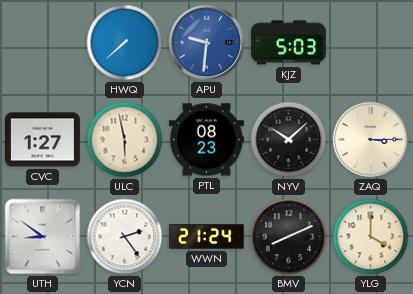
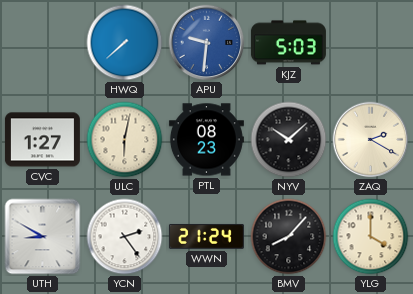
ULC: 5:58 -> 6:02
ZAQ: 3:15 -> 2:20
UTH: 8:51 -> 8:50
BMV: 8:11 -> 8:07
